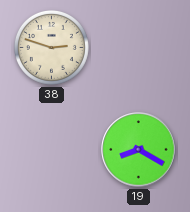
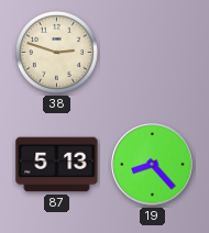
87: none -> 5:13
19: 8:20 -> 8:23
